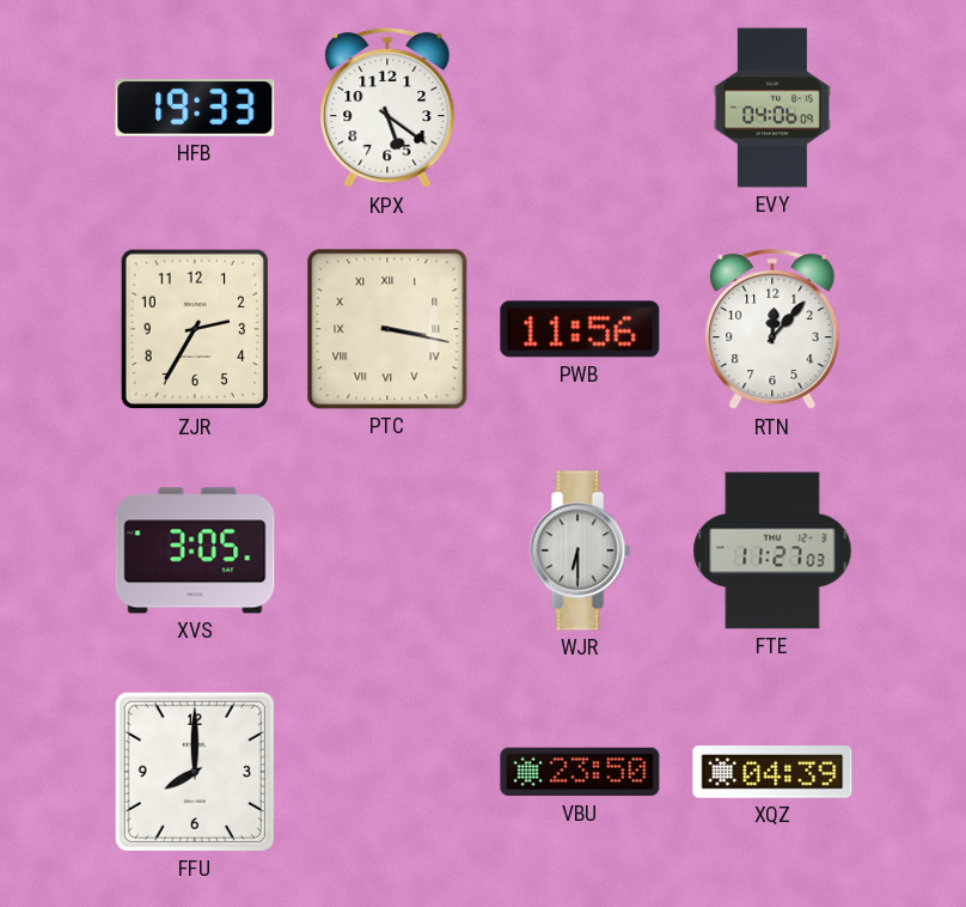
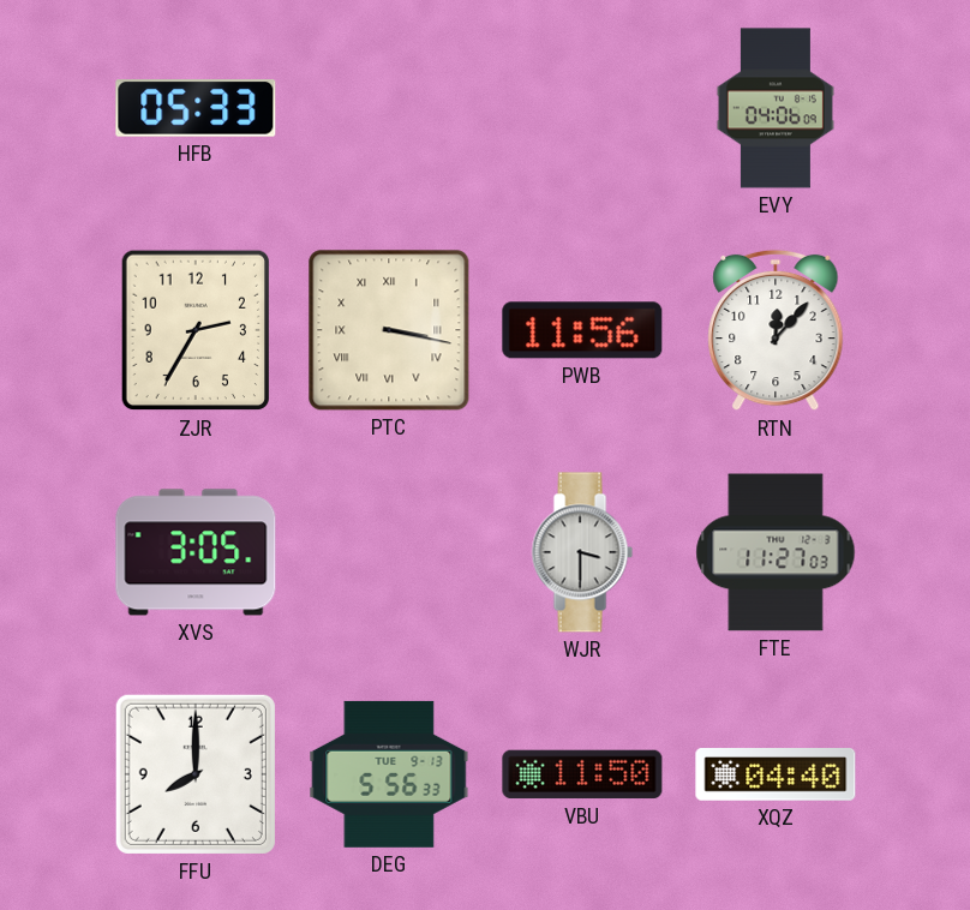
HFB: 19:33 -> 05:33
KPX: 5:21 -> none
WJR: 6:30 -> 3:30
DEG: none -> 5:56
VBU: 23:50 -> 11:50
XQZ: 04:39 -> 04:40
